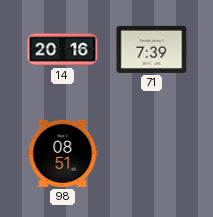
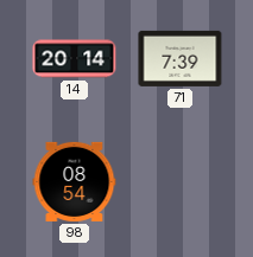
14: 20:16 -> 20:14
98: 08:51 -> 08:54
